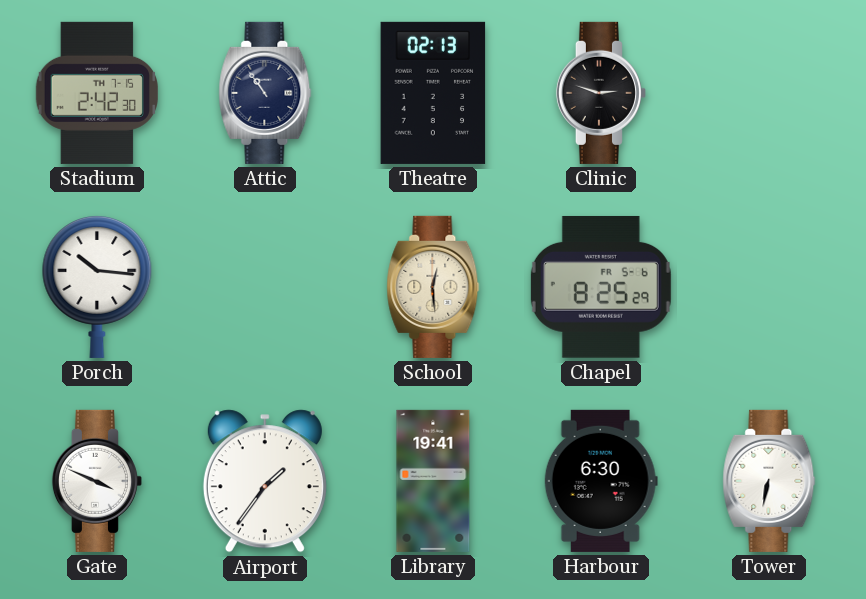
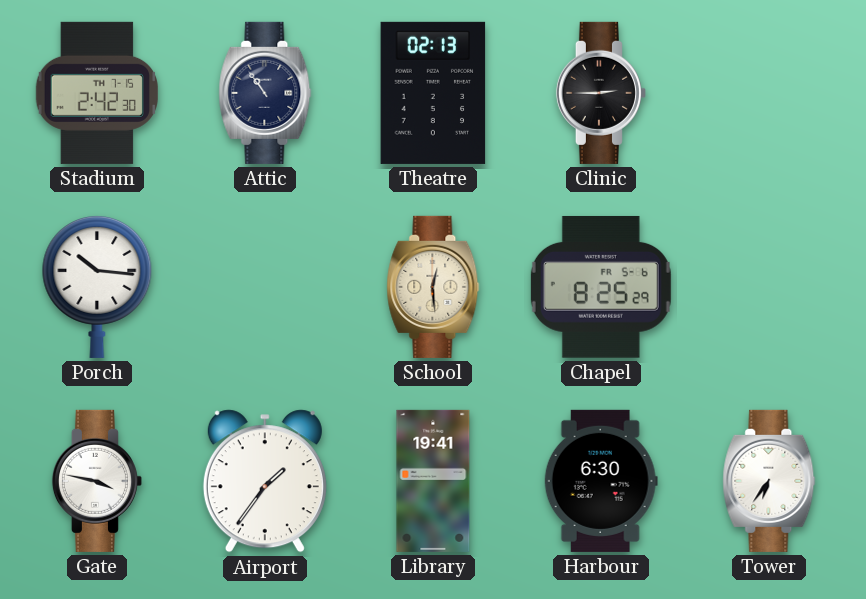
Clinic: 2:48 -> 2:45
Gate: 3:49 -> 3:47
Tower: 6:32 -> 6:36
